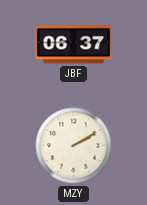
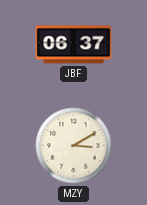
MZY: 2:10 -> 3:10
